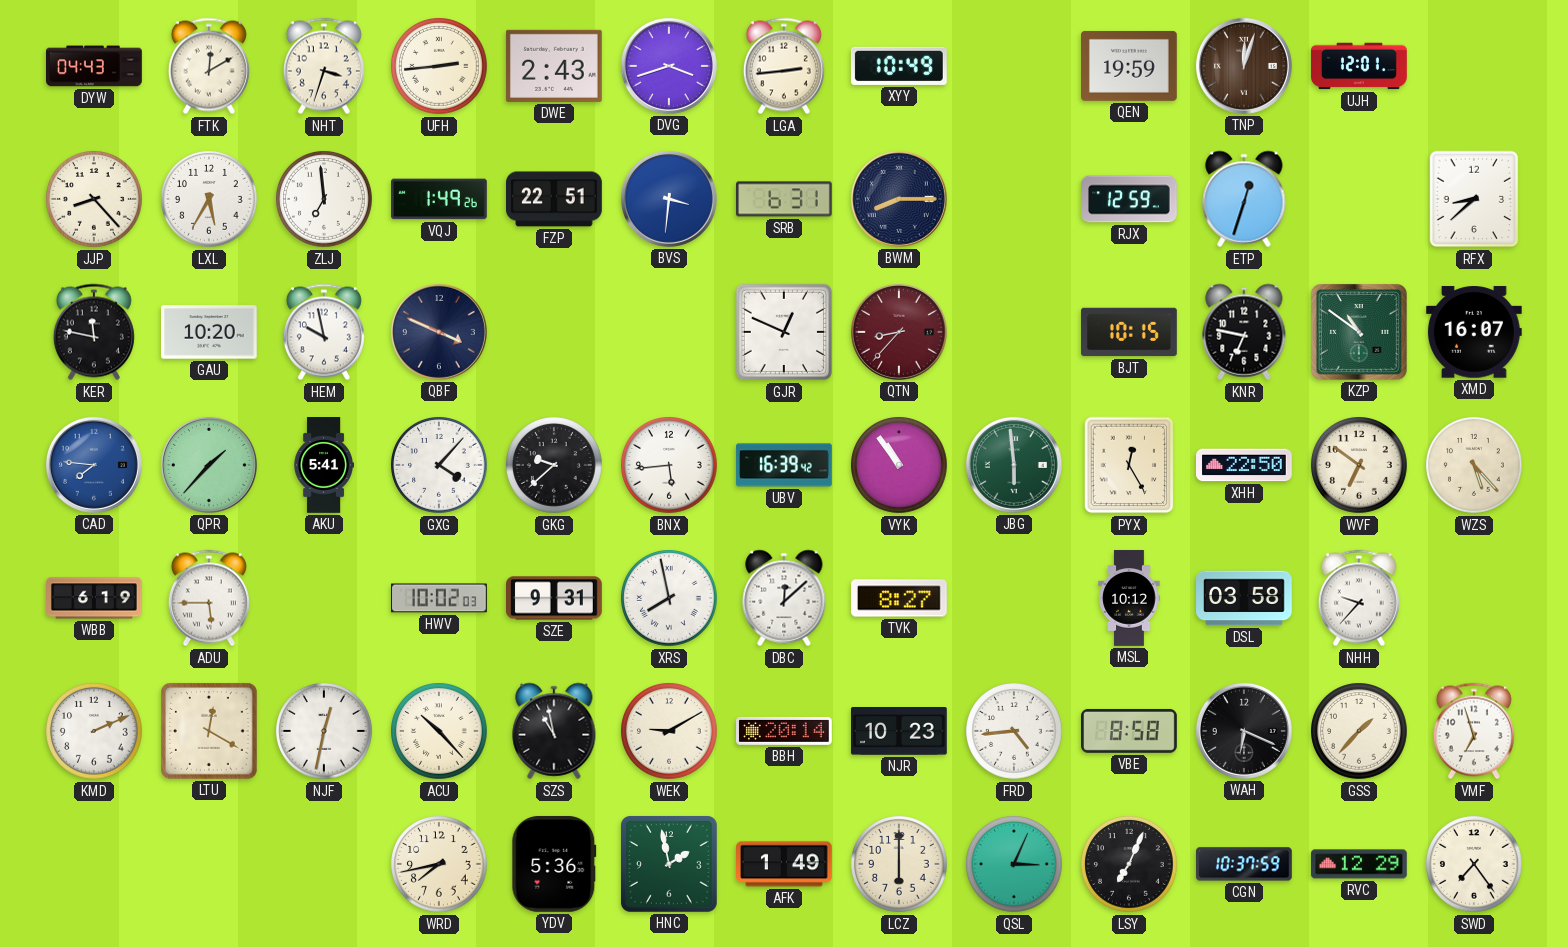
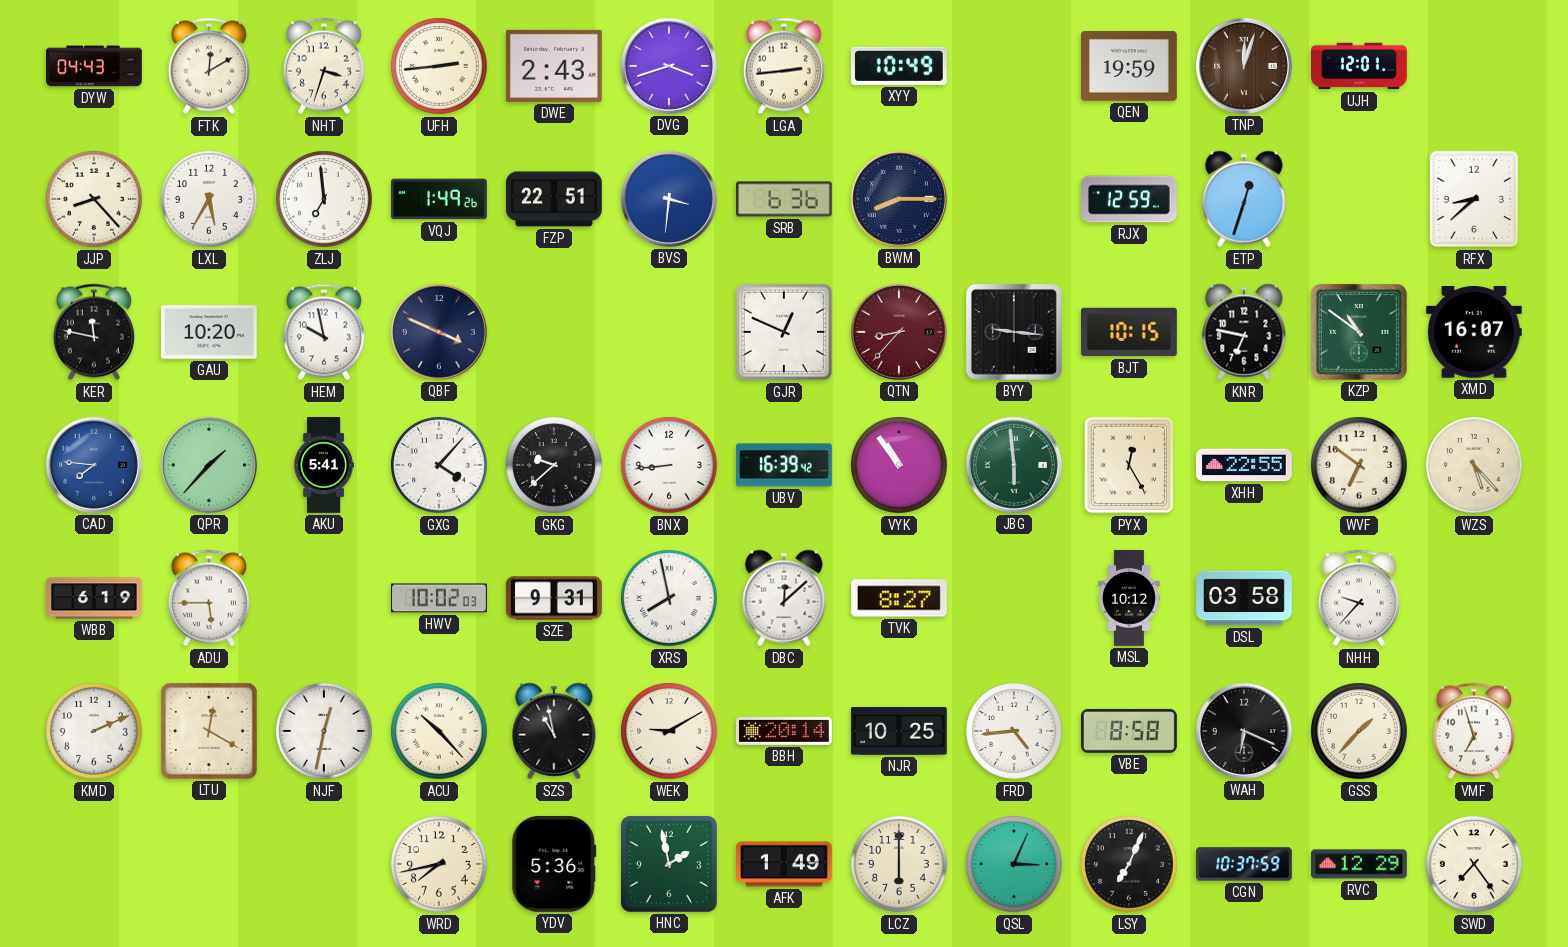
SRB: 6:31 -> 6:36
BYY: none -> 9:16
BNX: 5:44 -> 8:44
XHH: 22:50 -> 22:55
NJR: 10:23 -> 10:25
